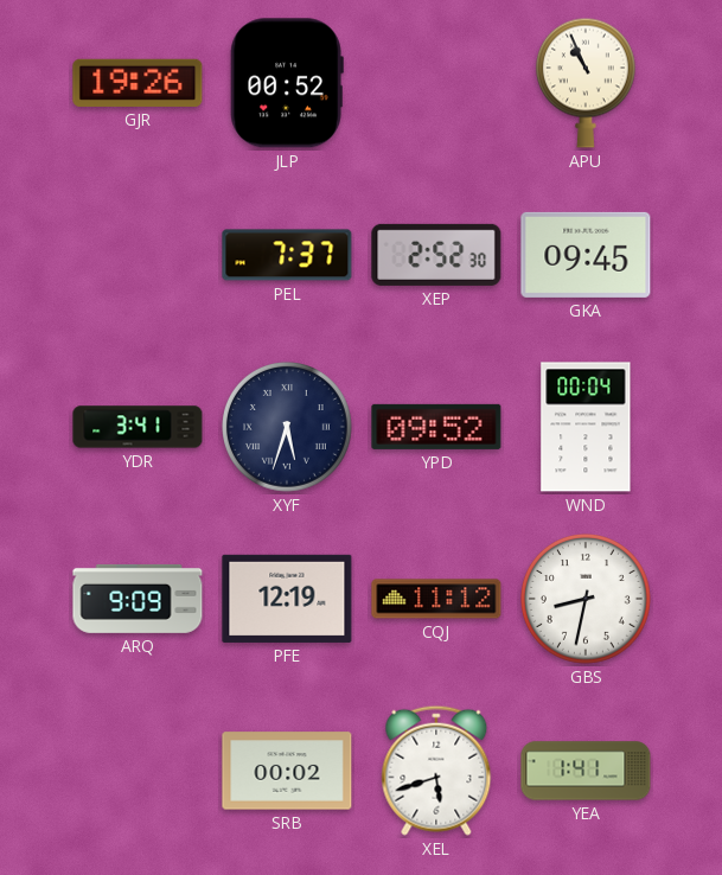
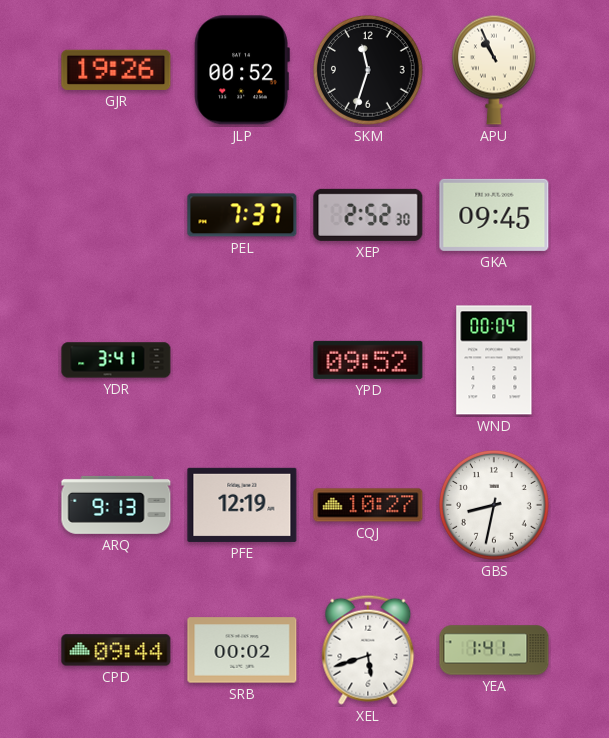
SKM: none -> 11:33
XYF: 5:33 -> none
ARQ: 9:09 -> 9:13
CQJ: 11:12 -> 10:27
CPD: none -> 09:44
